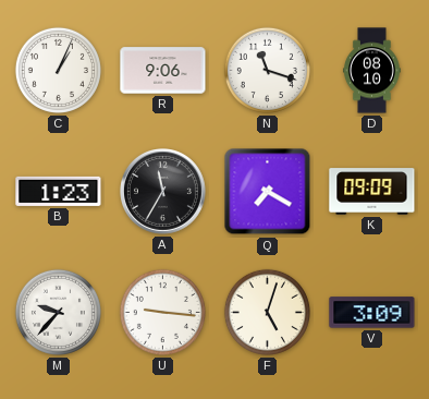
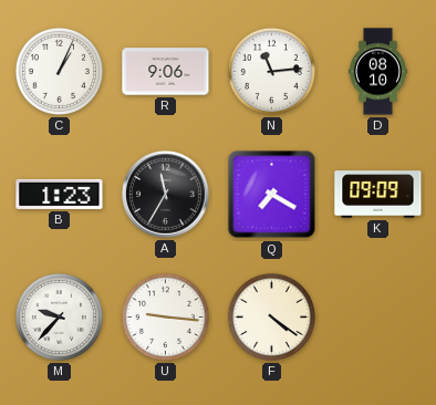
N: 11:18 -> 11:14
F: 5:03 -> 4:21
V: 3:09 -> none
